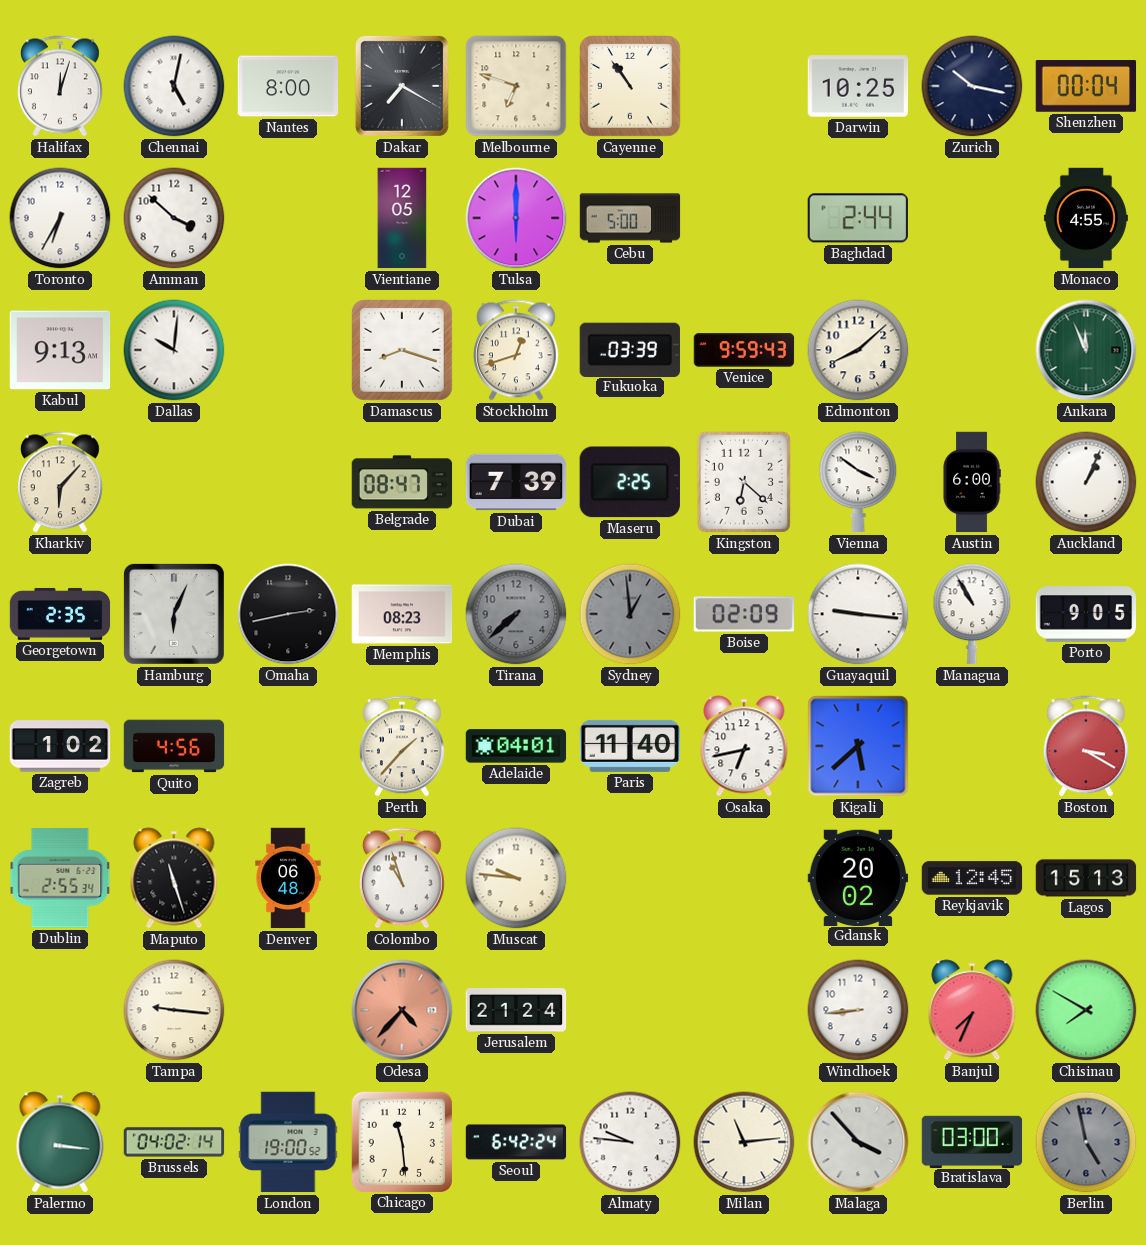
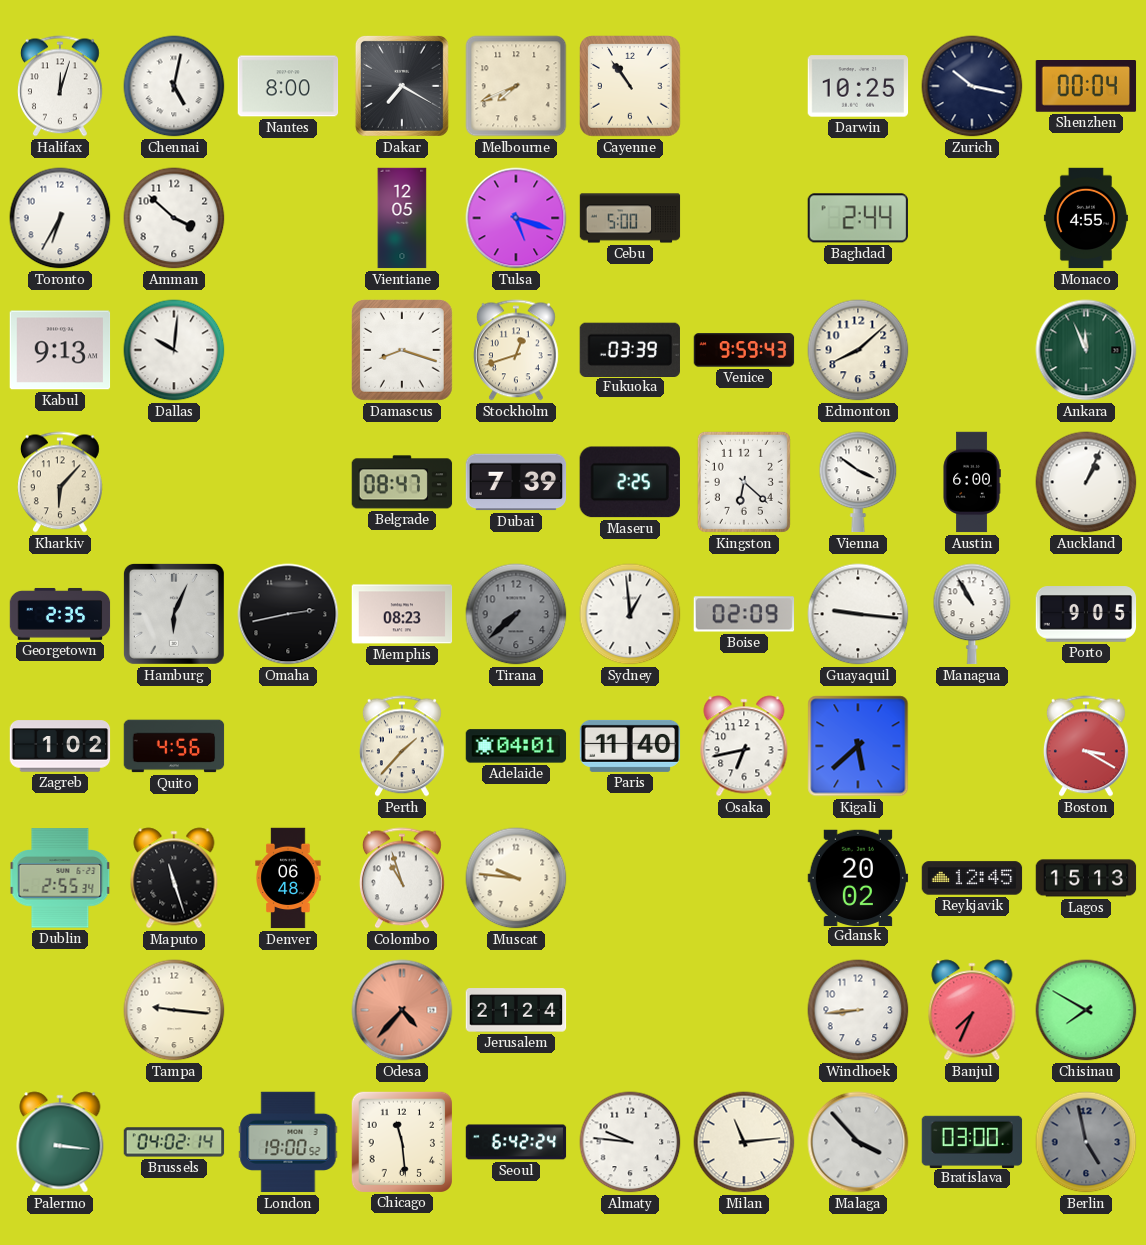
Melbourne: 6:48 -> 7:41
Tulsa: 6:00 -> 5:18
Sydney dial: grey -> white
